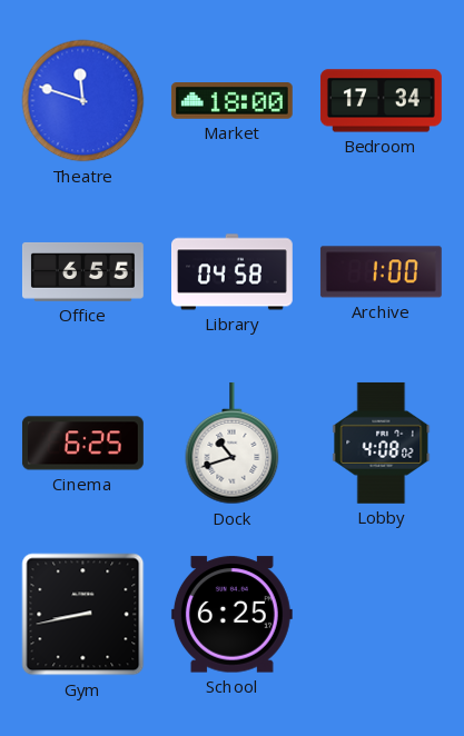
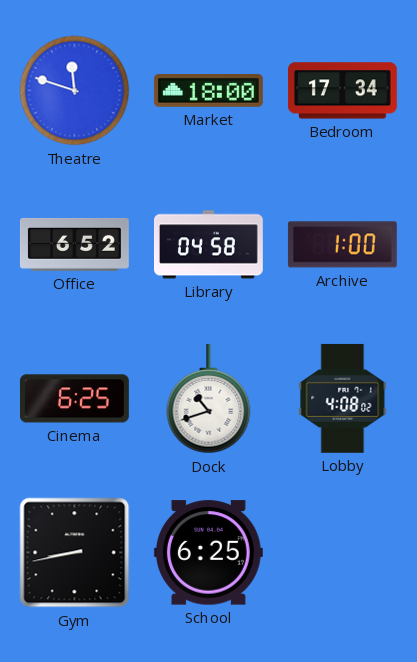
Office: 6:55 -> 6:52
